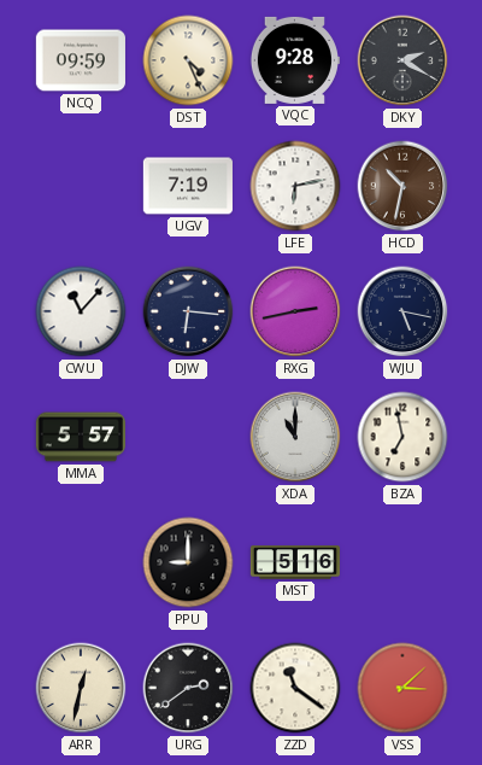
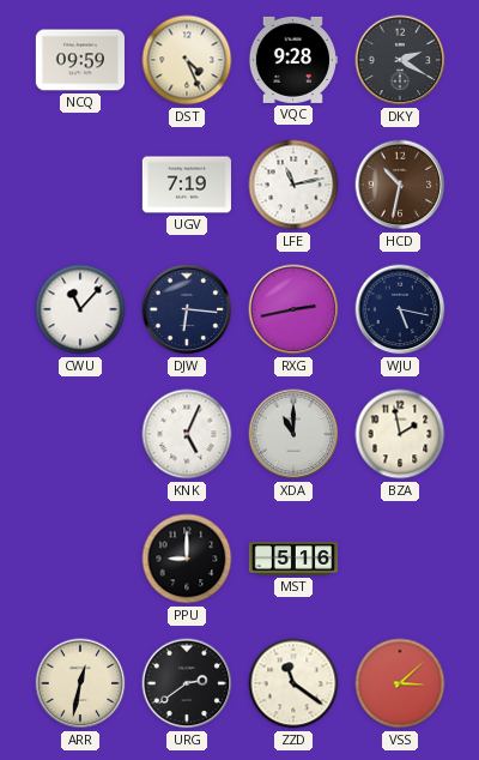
LFE: 6:13 -> 11:13
MMA: 5:57 -> none
KNK: none -> 5:04
BZA: 6:58 -> 1:58
